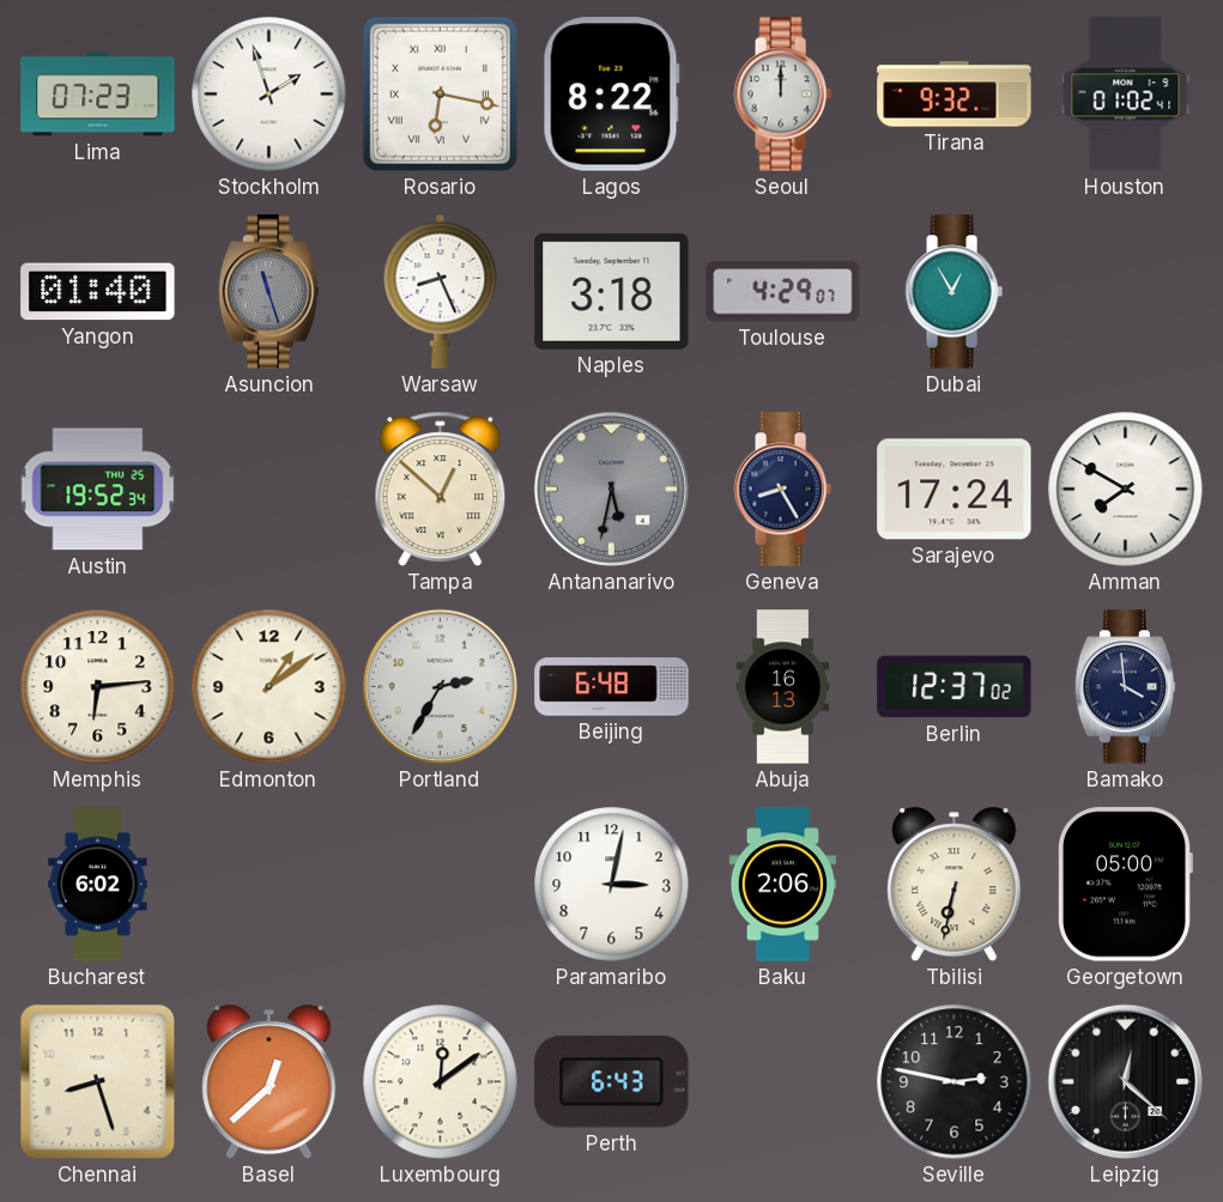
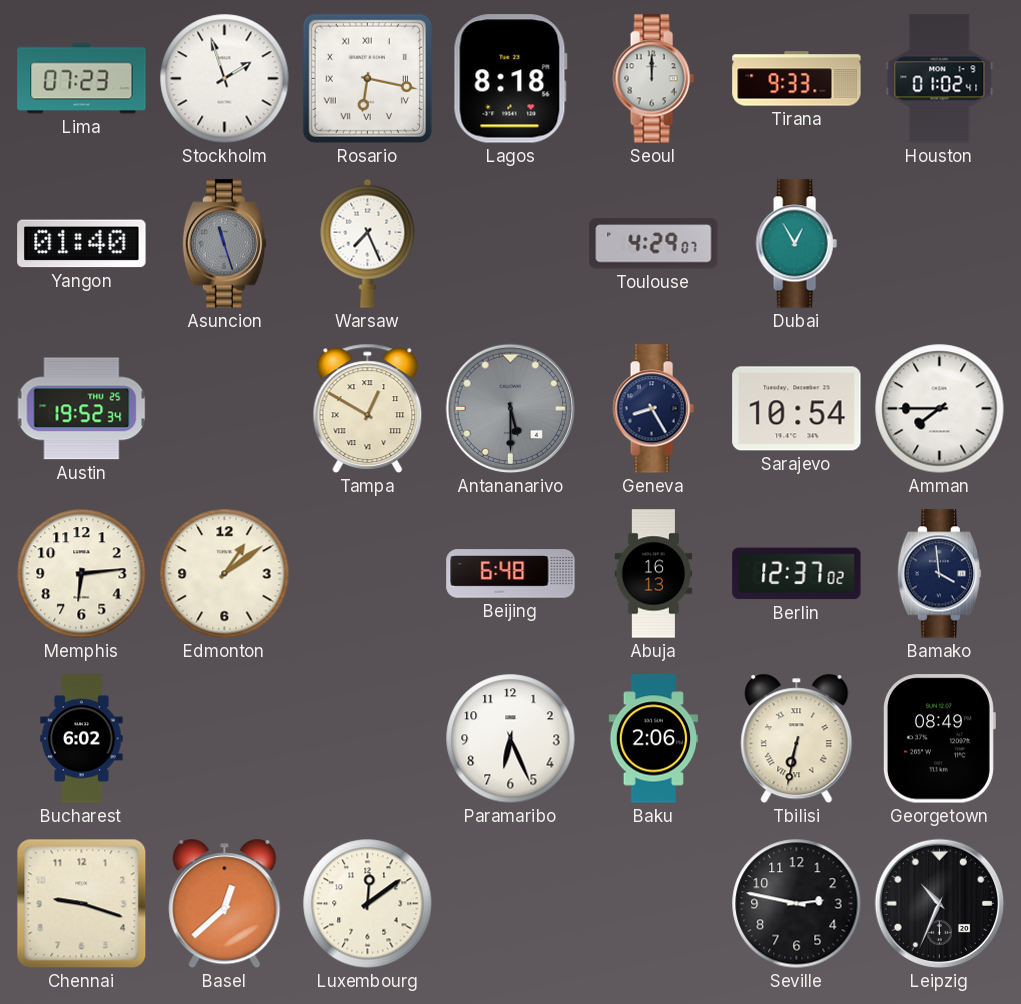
Lagos: 8:22 -> 8:18
Tirana: 9:32 -> 9:33
Warsaw: 8:26 -> 7:26
Naples: 3:18 -> none
Tampa: 12:52 -> 12:50
Antananarivo: 5:32 -> 5:30
Sarajevo: 17:24 -> 10:54
Amman: 7:50 -> 7:45
Portland: 2:35 -> none
Paramaribo: 3:02 -> 6:26
Georgetown: 05:00 -> 08:49
Chennai: 8:27 -> 9:18
Perth: 6:43 -> none
Leipzig: 12:22 -> 10:34
